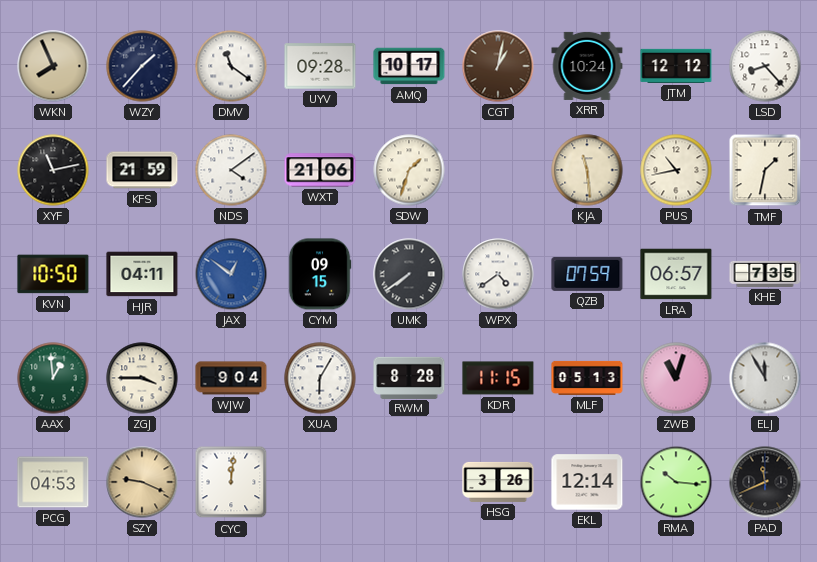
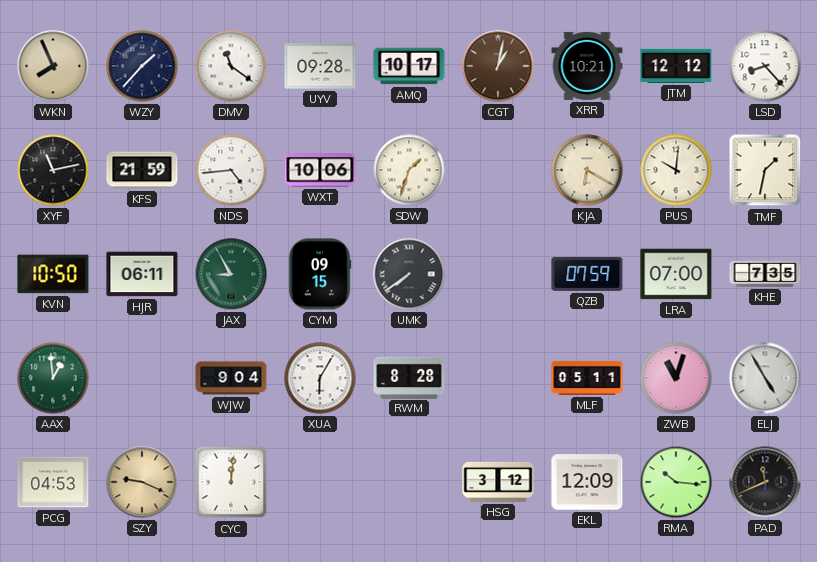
XRR: 10:24 -> 10:21
NDS: 4:09 -> 4:44
WXT: 21:06 -> 10:06
KJA: 11:29 -> 6:20
PUS: 10:43 -> 10:01
HJR: 04:11 -> 06:11
JAX: 12:51 -> 8:55
JAX dial: blue -> green
WPX: 4:39 -> none
LRA: 06:57 -> 07:00
ZGJ: 3:45 -> none
KDR: 11:15 -> none
MLF: 05:13 -> 05:11
ELJ: 11:55 -> 4:55
HSG: 3:26 -> 3:12
EKL: 12:14 -> 12:09
